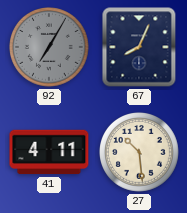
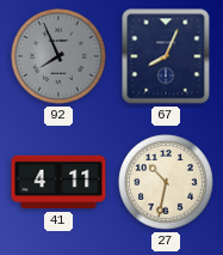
92: 7:05 -> 7:56
27: 10:29 -> 10:32
